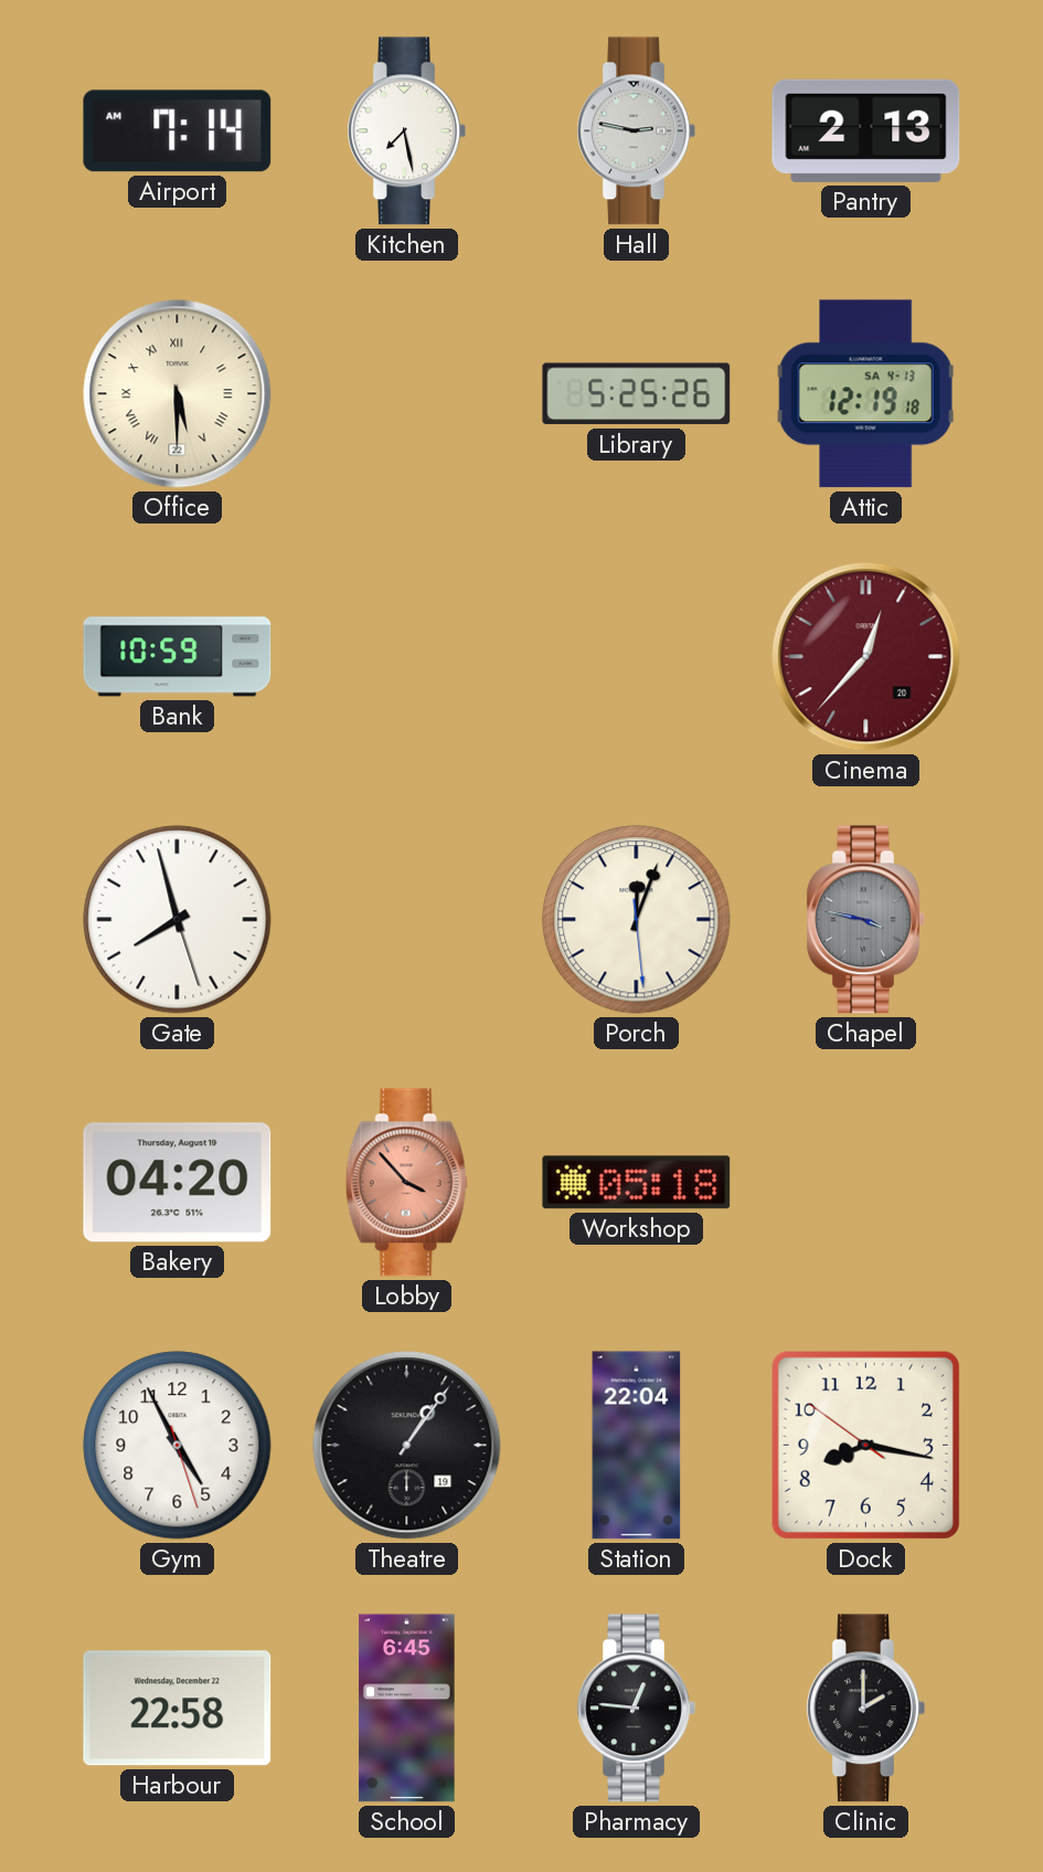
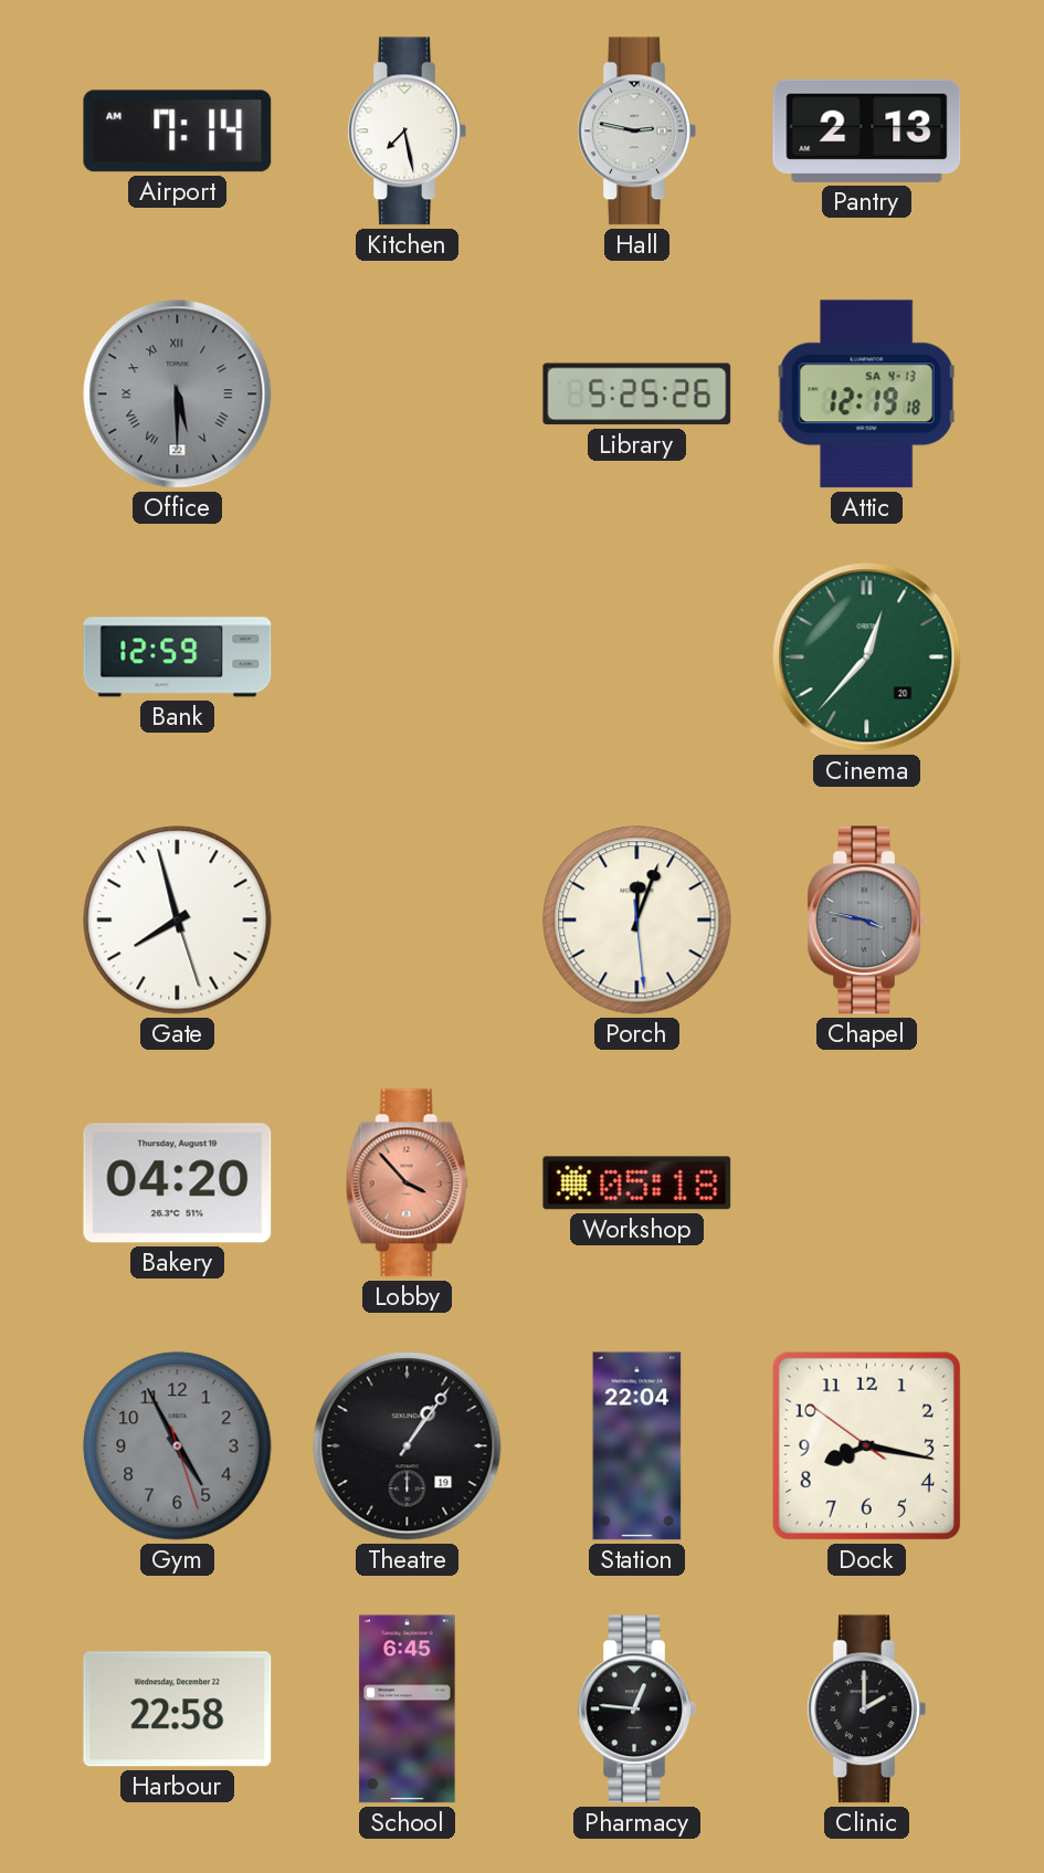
Office dial: cream -> grey
Bank: 10:59 -> 12:59
Cinema dial: burgundy -> green
Gym dial: white -> grey
